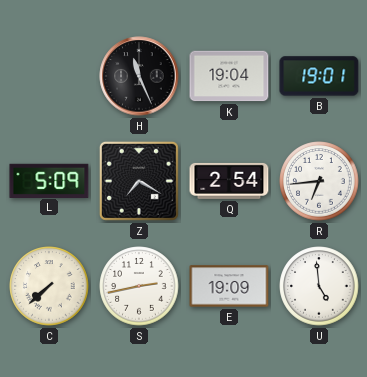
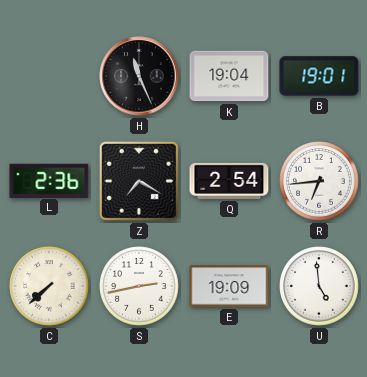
L: 5:09 -> 2:36
